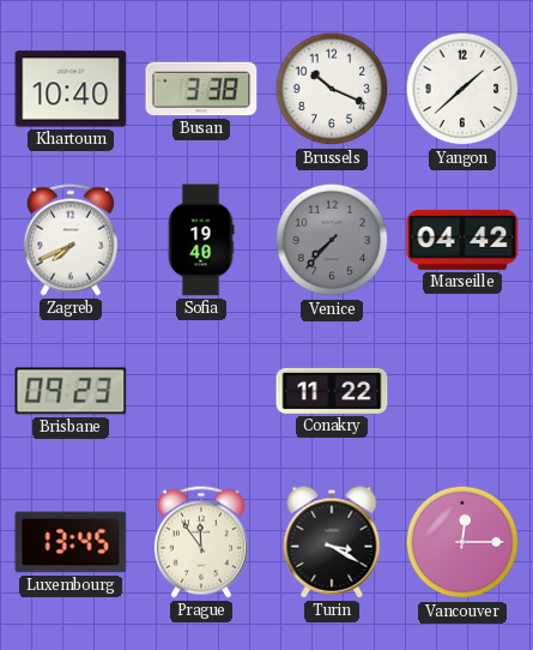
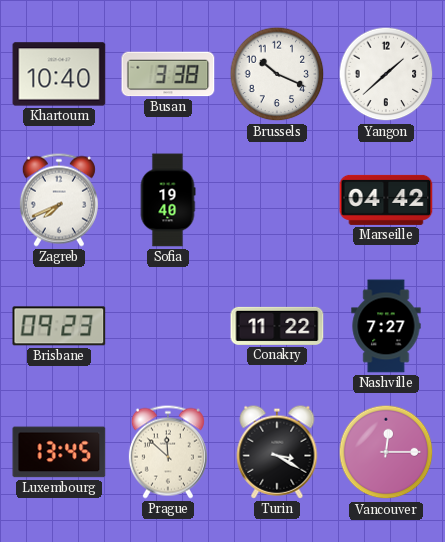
Venice: 7:37 -> none
Nashville: none -> 7:27
Prague: 11:54 -> 11:52
